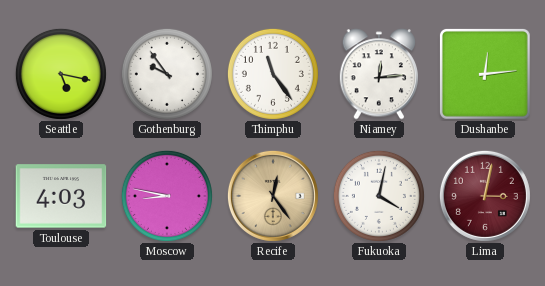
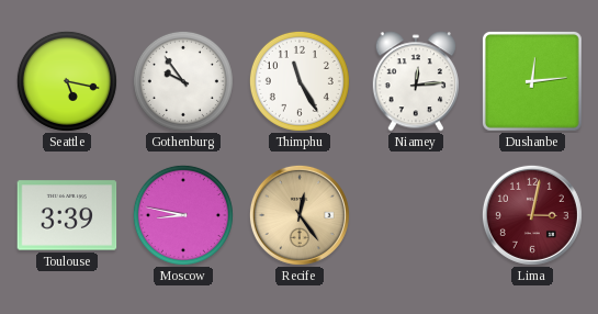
Thimphu: 11:24 -> 11:25
Toulouse: 4:03 -> 3:39
Fukuoka: 4:02 -> none
